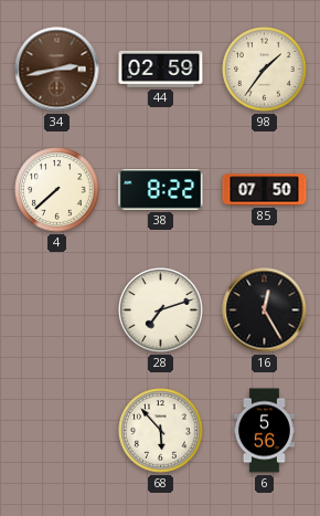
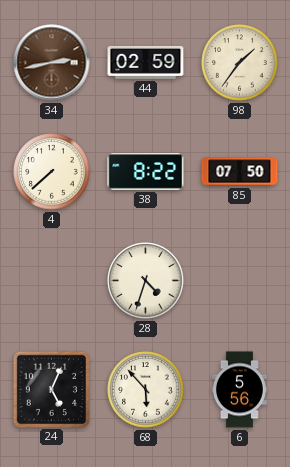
28: 7:12 -> 4:33
16: 12:25 -> none
24: none -> 5:04
